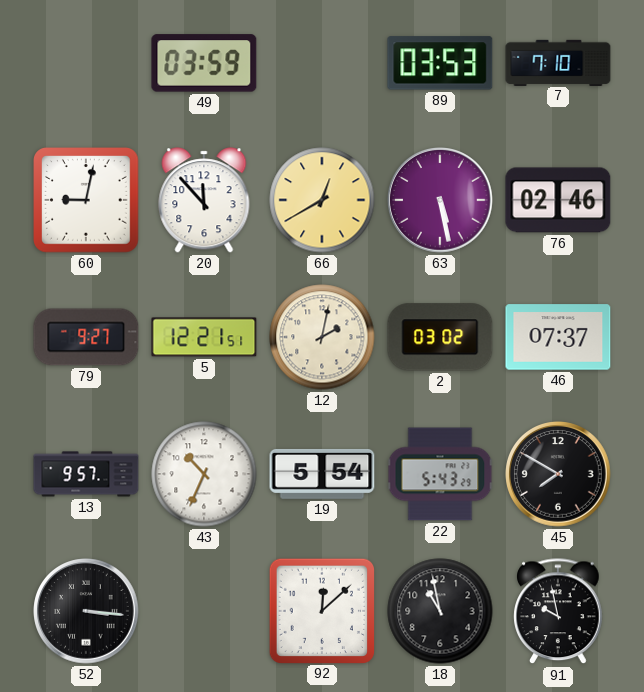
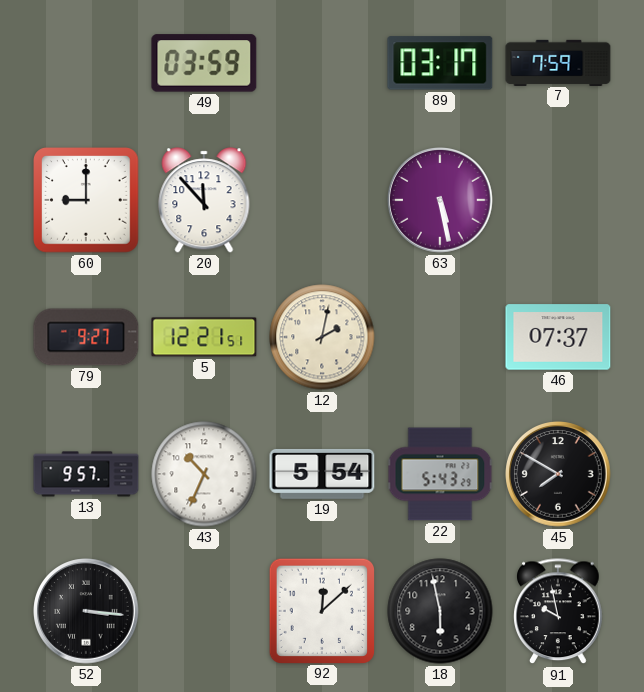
89: 03:53 -> 03:17
7: 7:10 -> 7:59
60: 9:02 -> 9:00
66: 12:40 -> none
76: 02:46 -> none
2: 03:02 -> none
18: 10:58 -> 5:58
